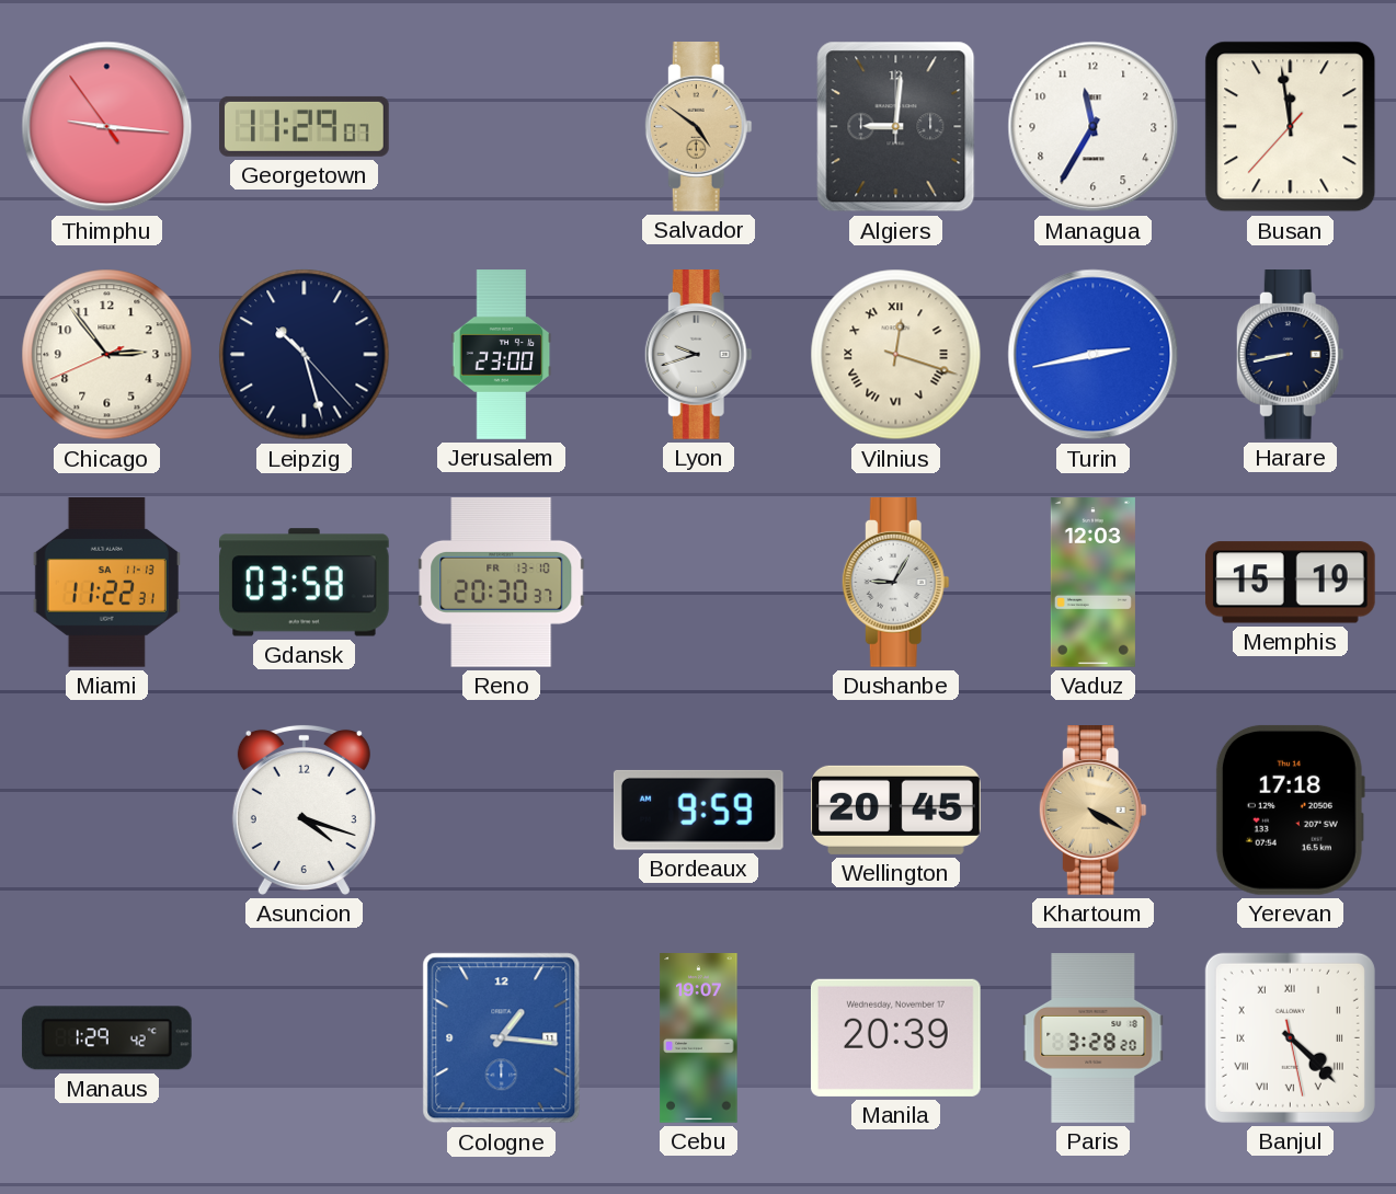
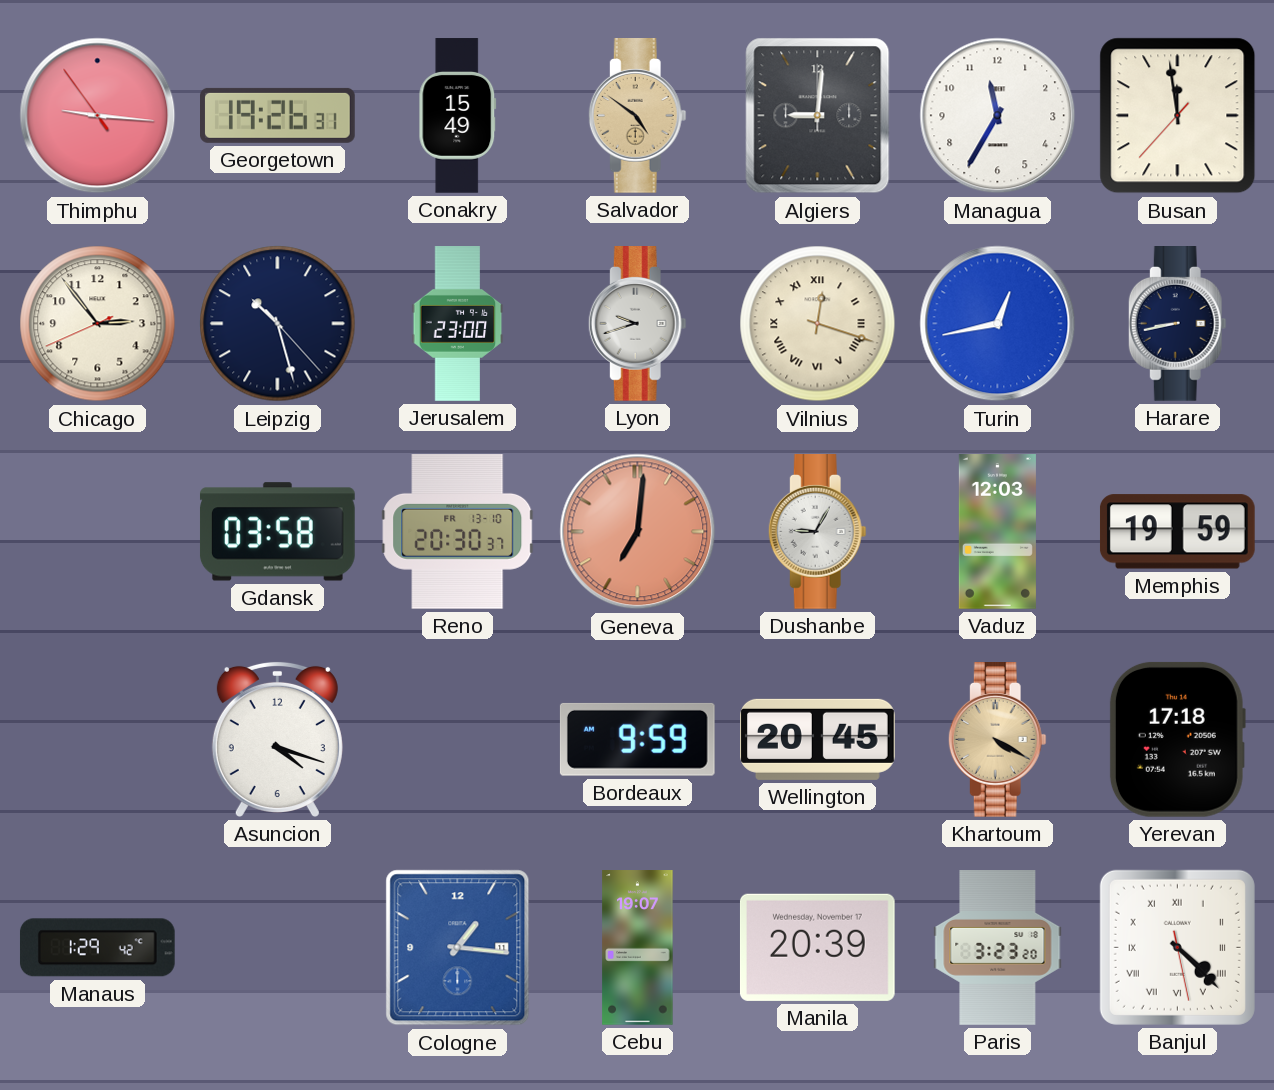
Georgetown: 11:29 -> 19:26
Conakry: none -> 15:49
Turin: 2:43 -> 12:43
Miami: 11:22 -> none
Geneva: none -> 7:01
Memphis: 15:19 -> 19:59
Paris: 3:28 -> 3:23
